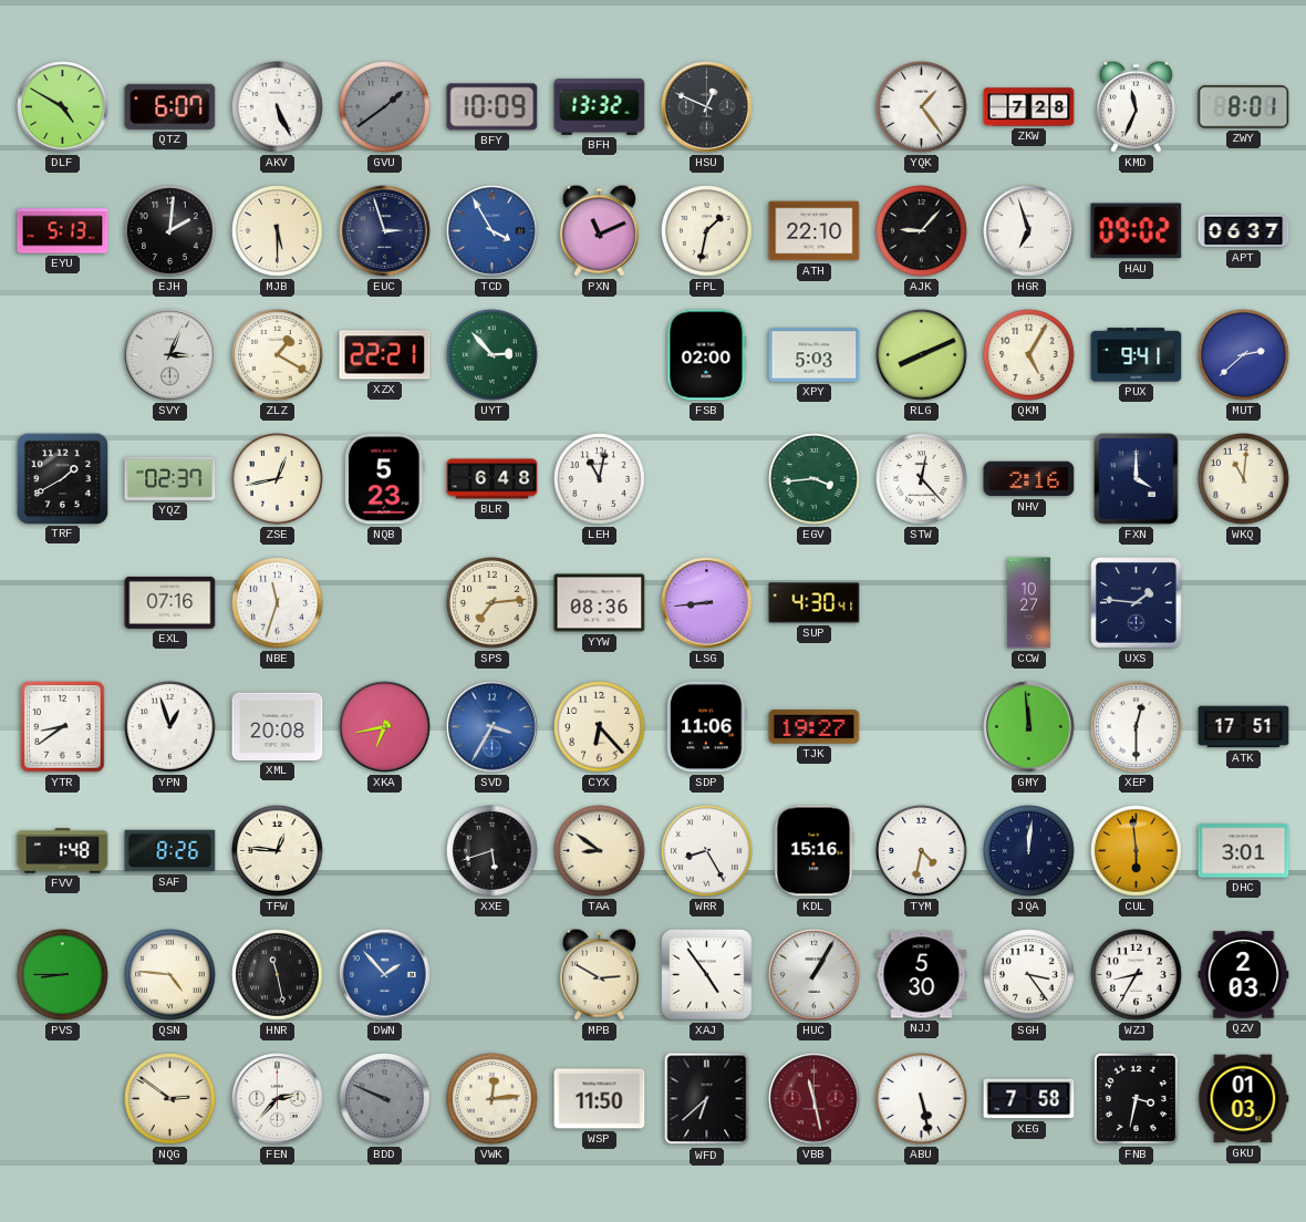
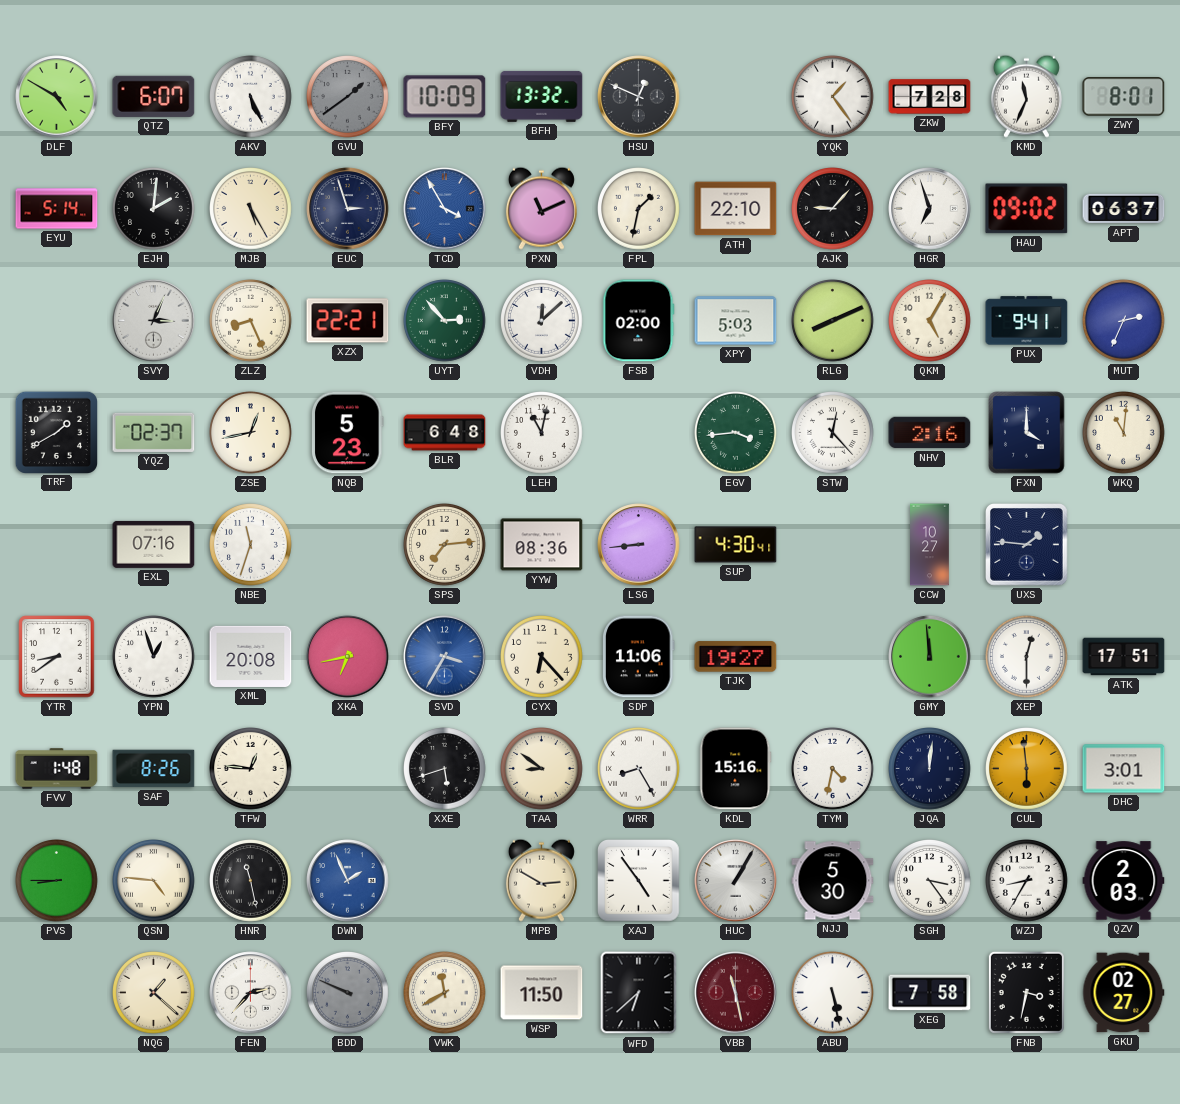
EYU: 5:13 -> 5:14
MJB: 5:30 -> 5:25
ZLZ: 1:20 -> 8:26
VDH: none -> 12:08
MUT: 2:38 -> 2:34
DWN: 1:53 -> 1:56
NQG: 2:51 -> 1:22
VWK: 12:14 -> 11:40
GKU: 01:03 -> 02:27
